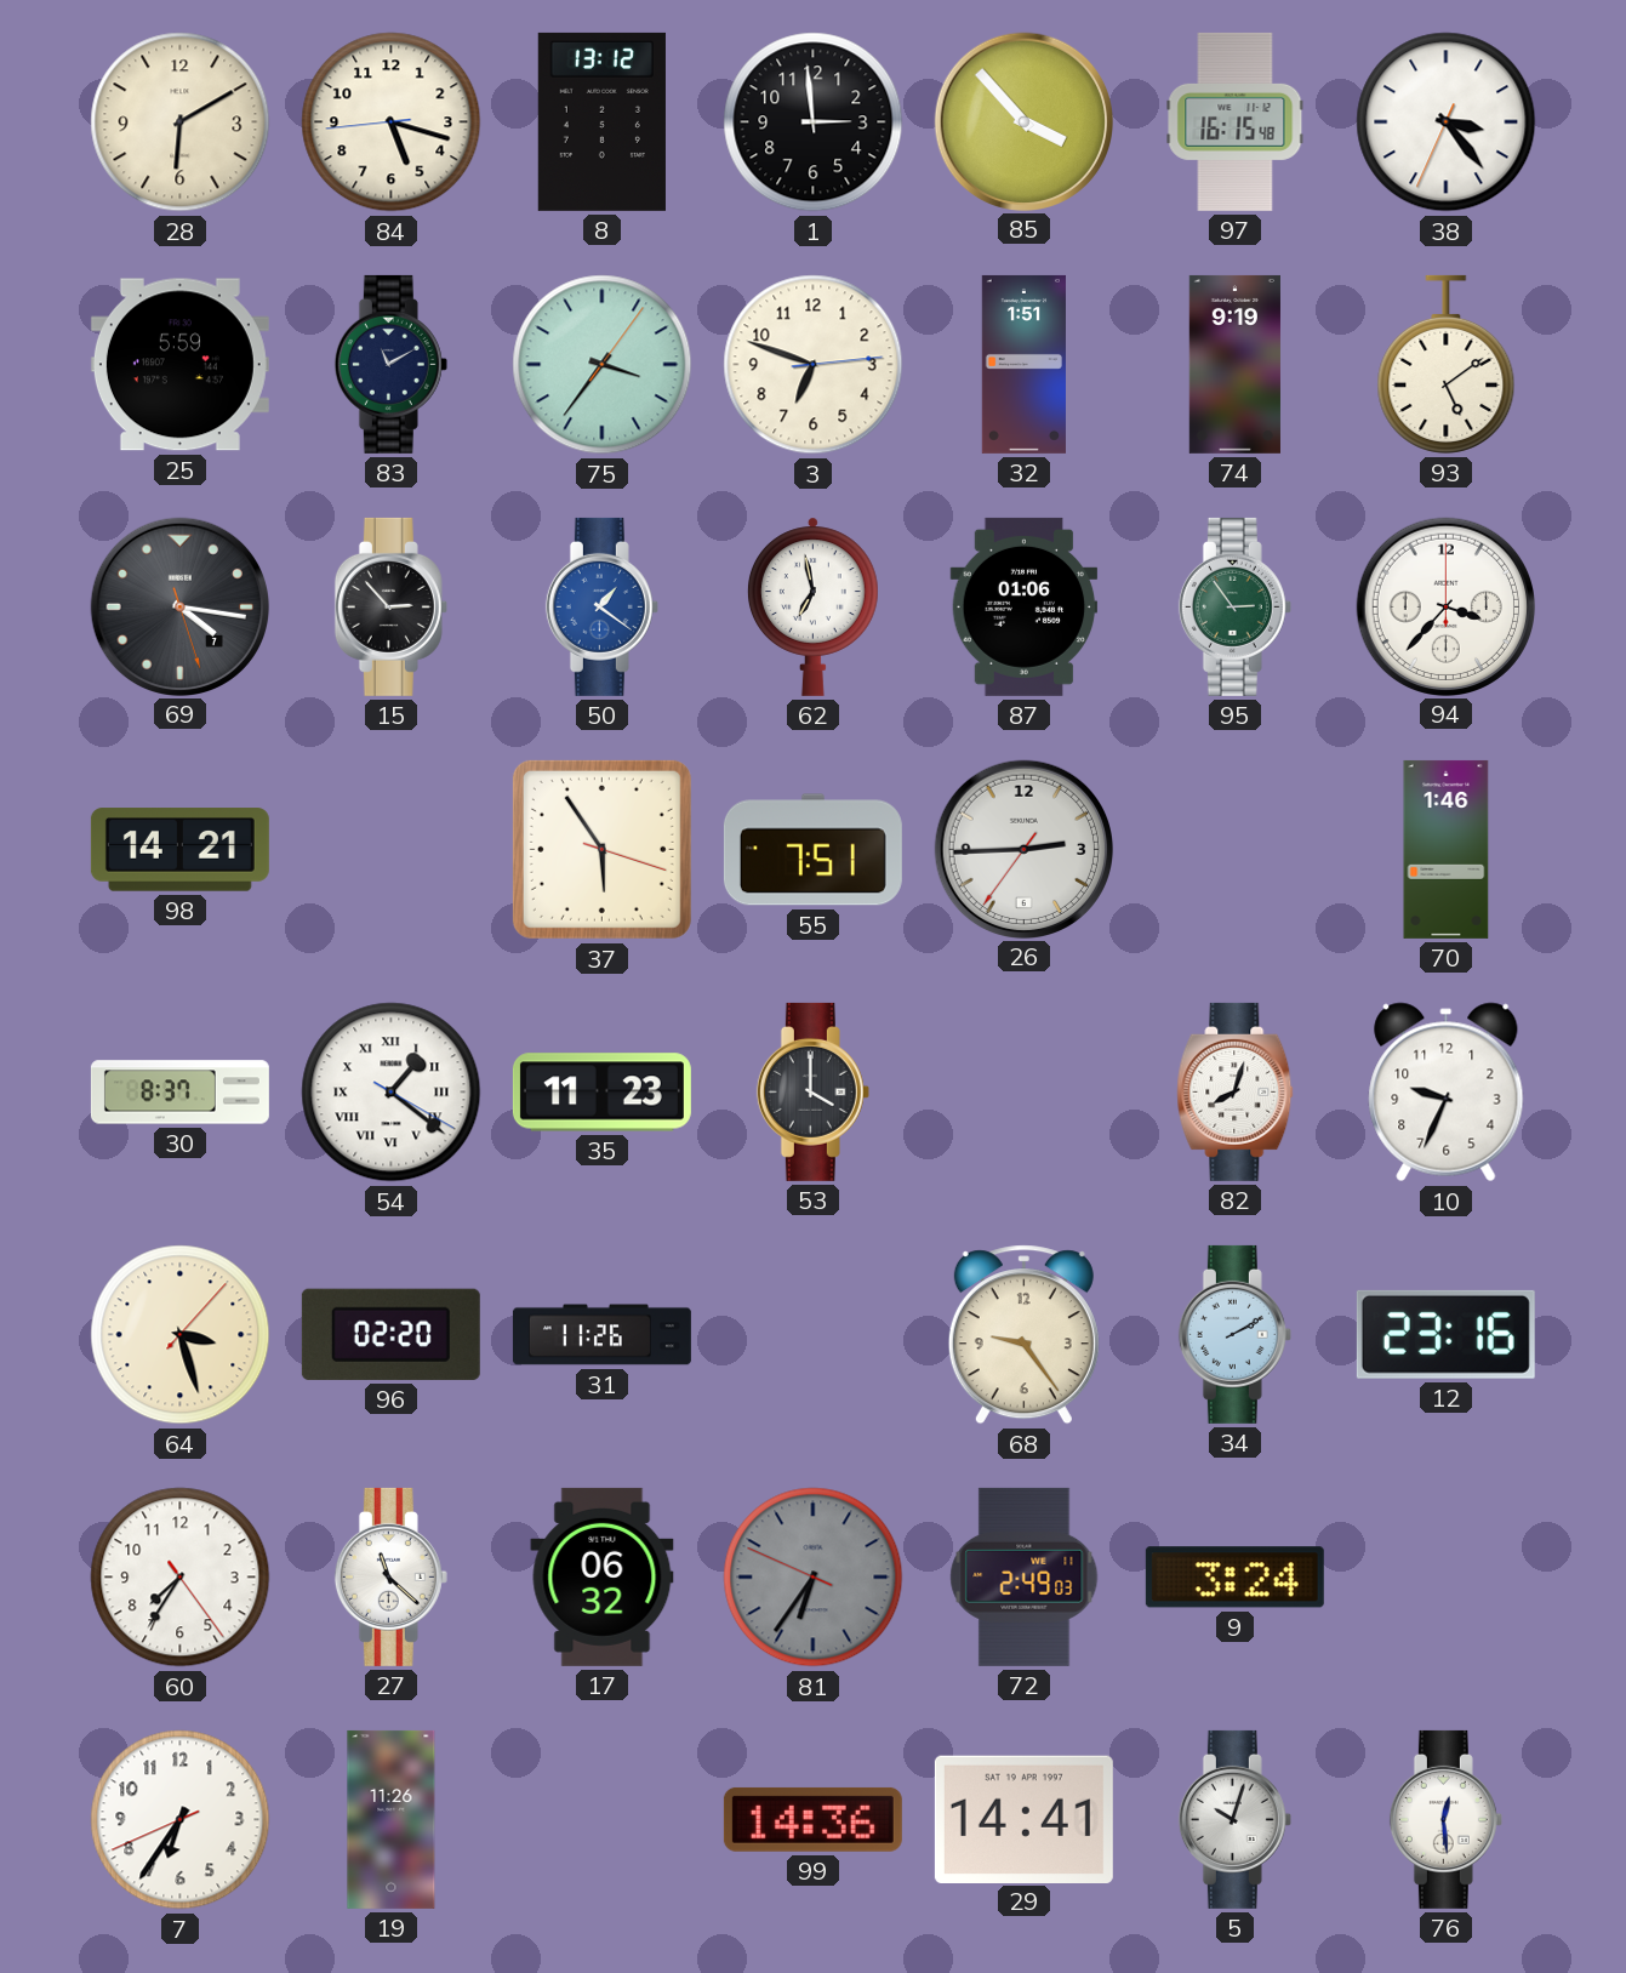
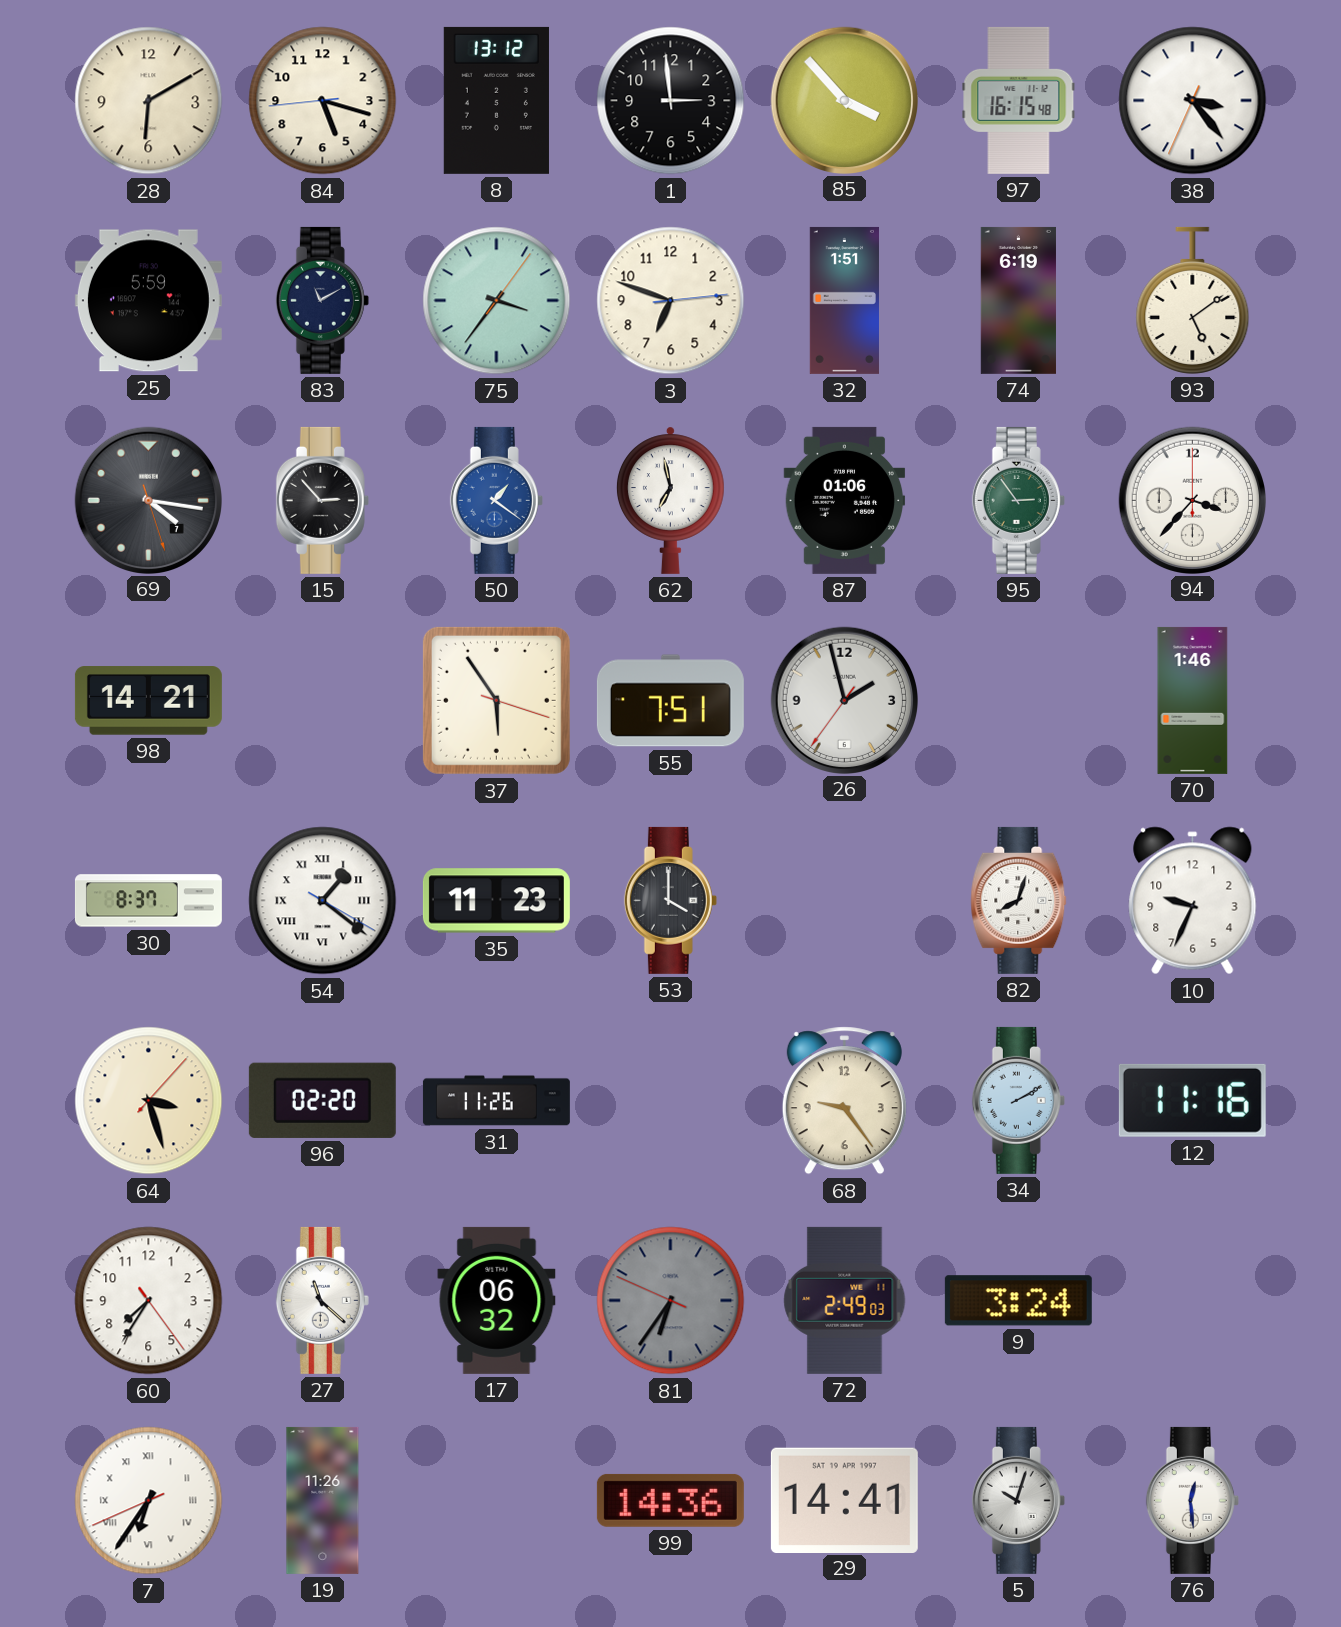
74: 9:19 -> 6:19
26: 2:44 -> 1:57
12: 23:16 -> 11:16
7 numerals: Arabic -> Roman
